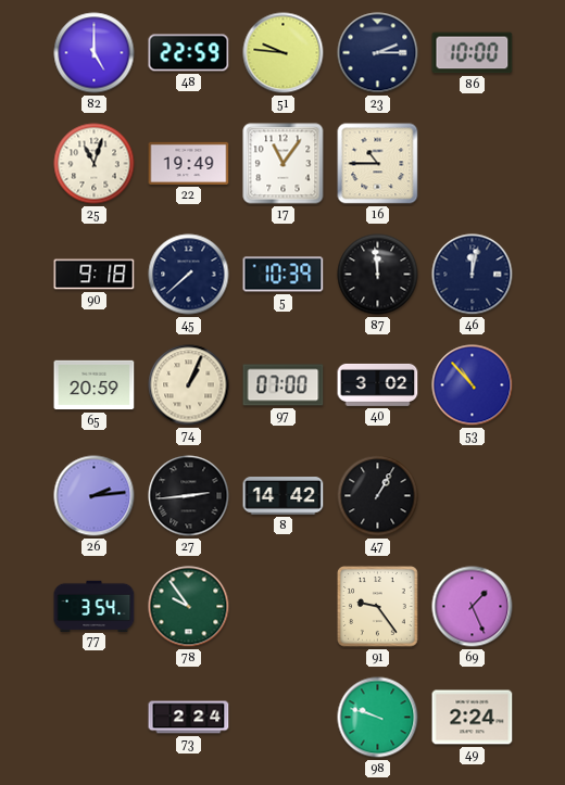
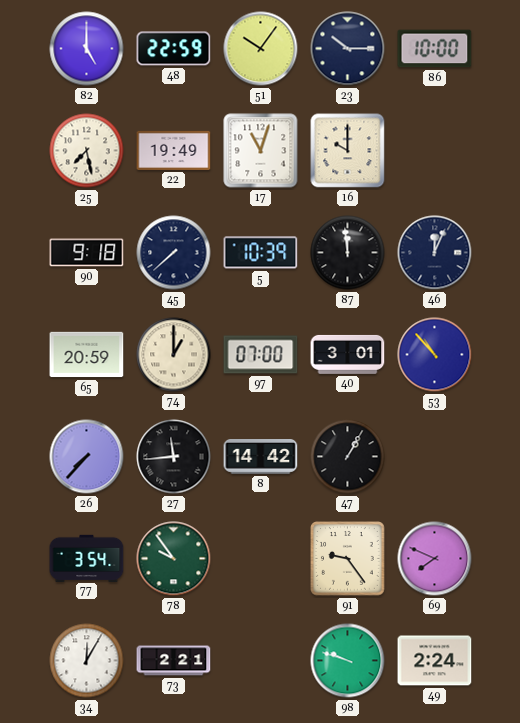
51: 9:46 -> 10:06
23: 2:15 -> 10:15
25: 11:03 -> 7:28
17: 11:06 -> 11:03
16: 10:45 -> 10:00
46: 12:02 -> 12:04
74: 1:04 -> 1:00
40: 3:02 -> 3:01
26: 2:14 -> 7:37
27: 2:44 -> 11:44
69: 1:26 -> 7:49
34: none -> 12:05
73: 2:24 -> 2:21
